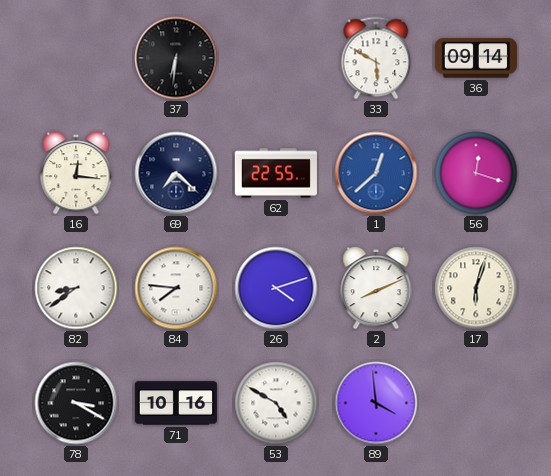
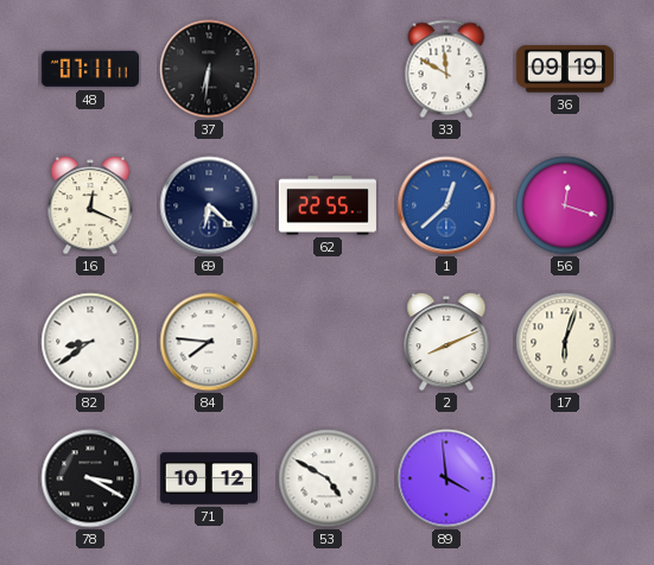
48: none -> 07:11
33: 5:50 -> 11:50
36: 09:14 -> 09:19
16: 12:16 -> 12:19
69: 7:22 -> 6:22
26: 4:12 -> none
71: 10:16 -> 10:12
